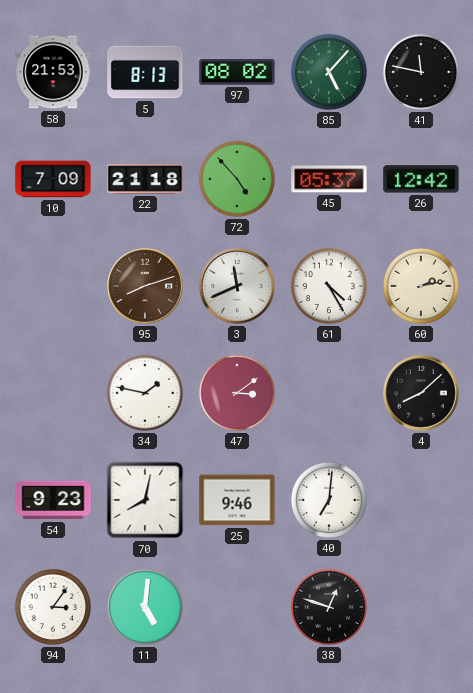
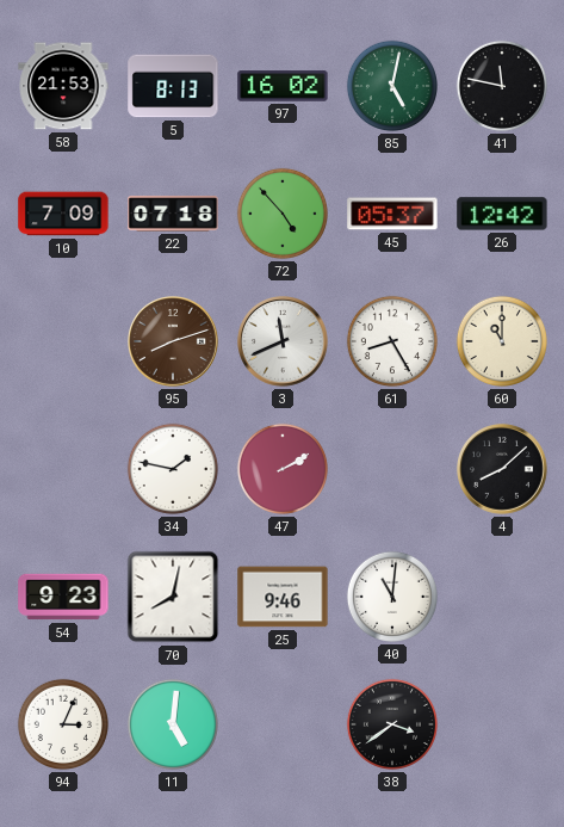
97: 08:02 -> 16:02
85: 5:07 -> 5:02
22: 21:18 -> 07:18
61: 4:25 -> 8:25
60: 2:13 -> 11:00
47: 3:09 -> 2:10
40: 7:01 -> 11:01
94: 3:06 -> 3:04
38: 12:48 -> 3:39
